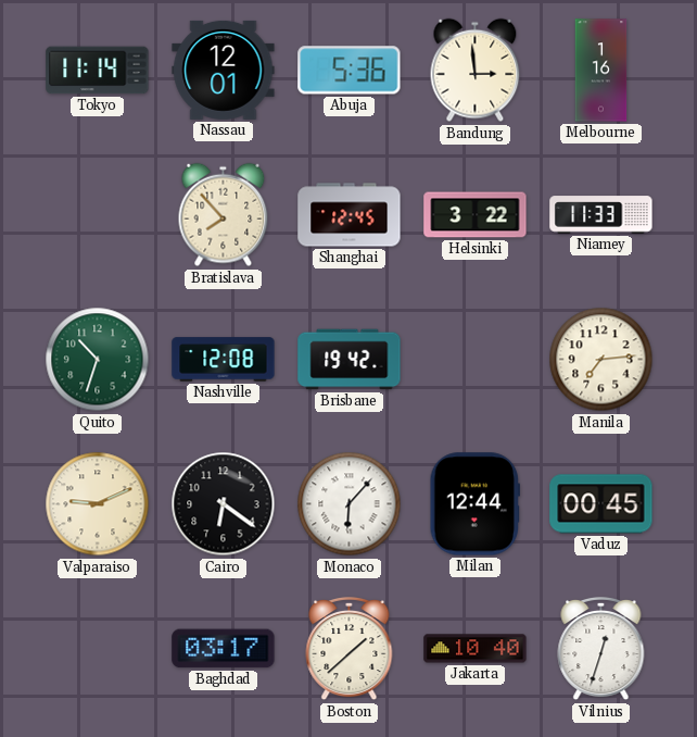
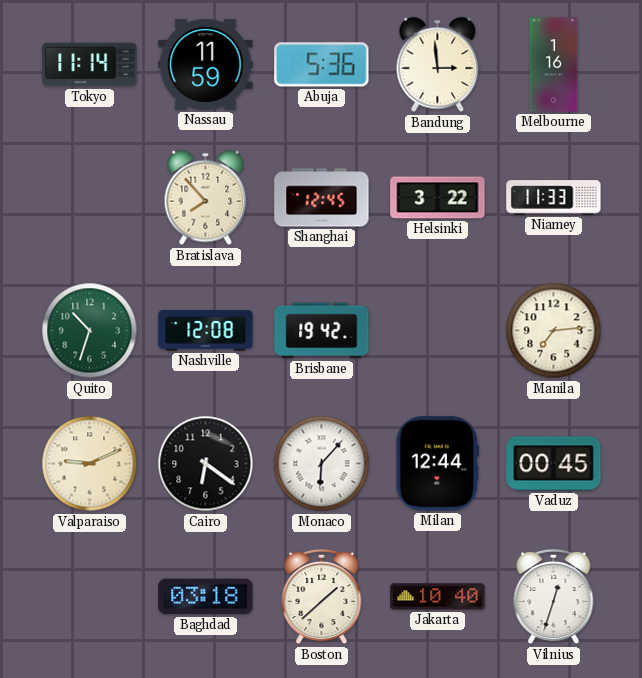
Nassau: 12:01 -> 11:59
Baghdad: 03:17 -> 03:18
